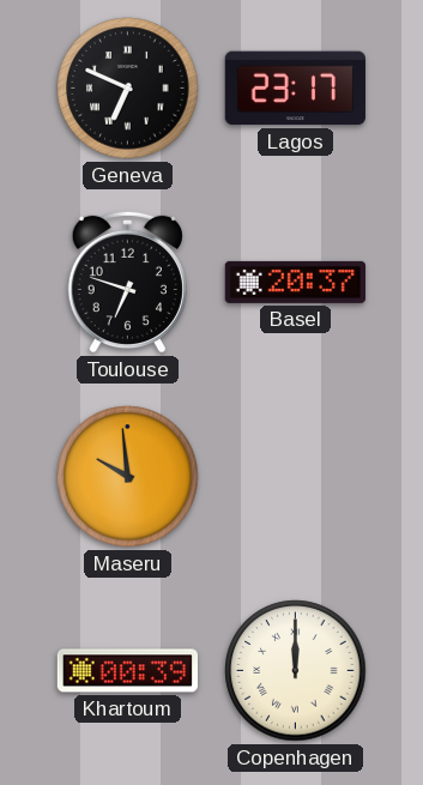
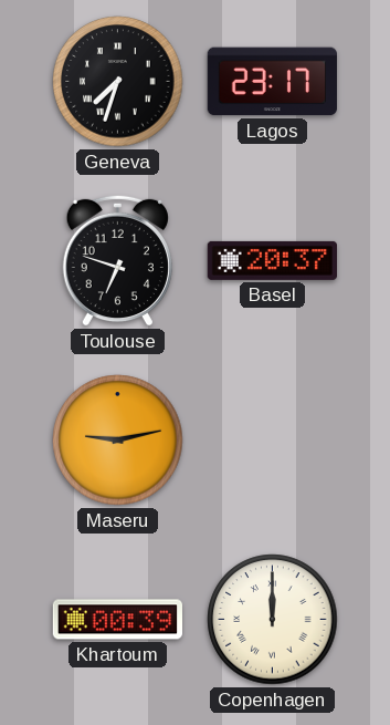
Geneva: 6:49 -> 7:33
Maseru: 9:59 -> 9:13
